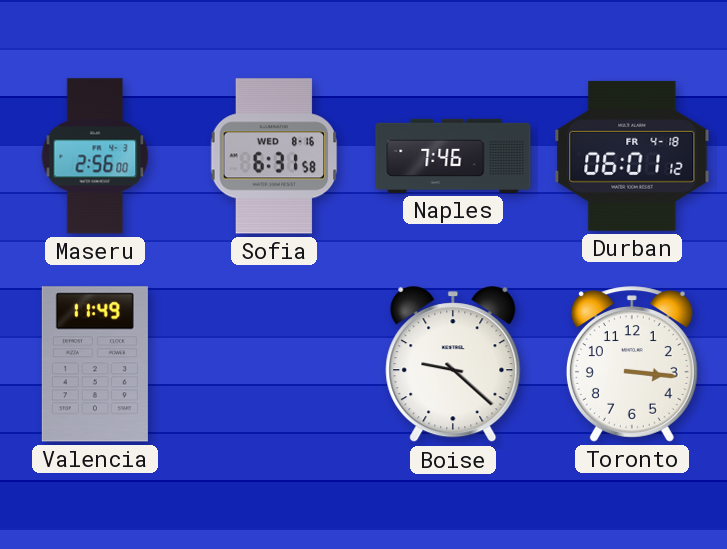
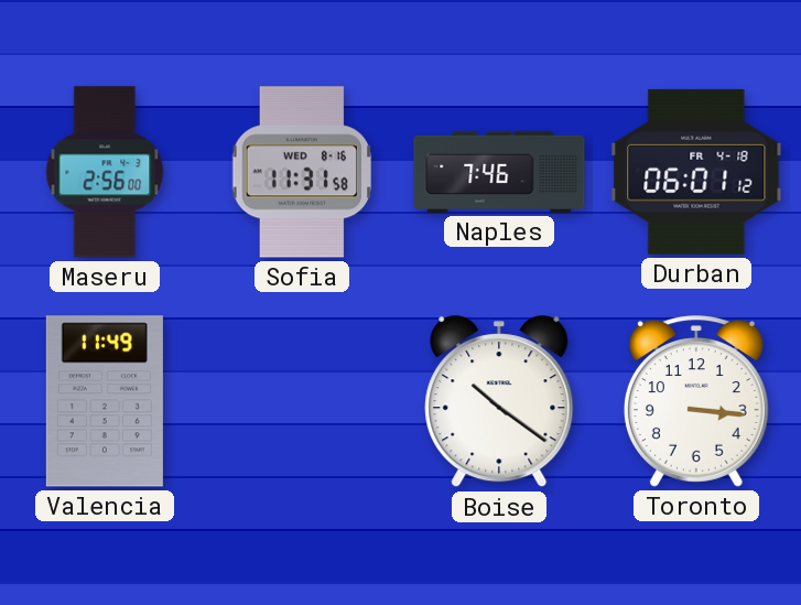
Sofia: 6:31 -> 11:31
Boise: 9:22 -> 10:21
